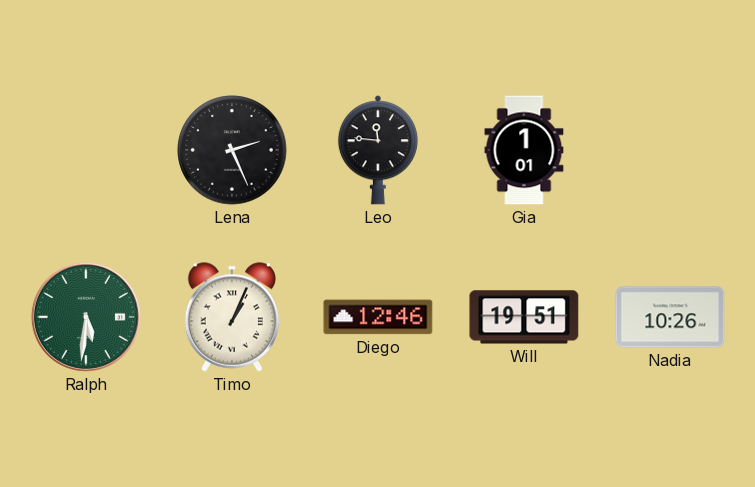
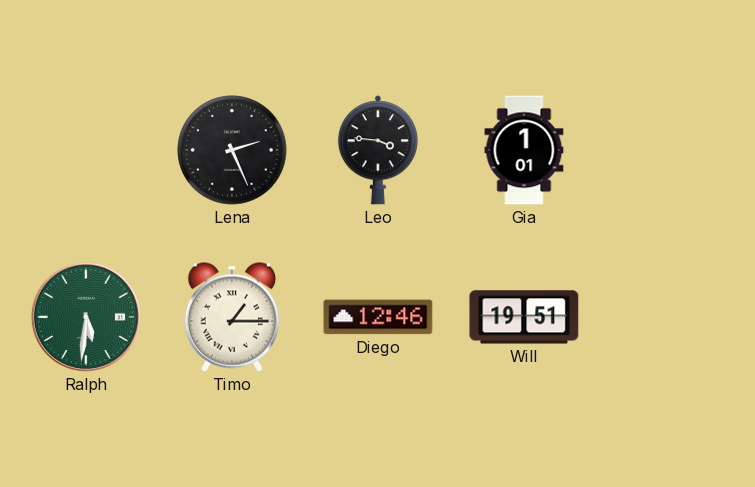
Leo: 11:46 -> 3:46
Timo: 1:04 -> 1:15
Nadia: 10:26 -> none
